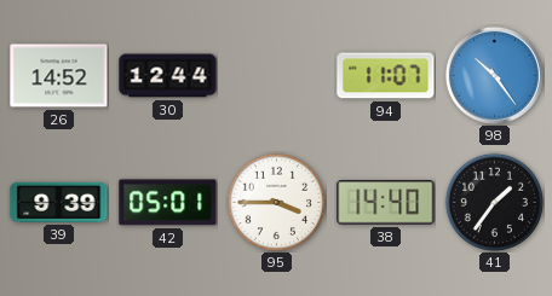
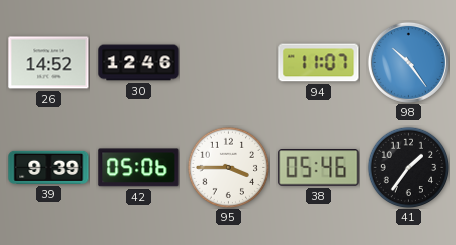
30: 12:44 -> 12:46
42: 05:01 -> 05:06
38: 14:40 -> 05:46
